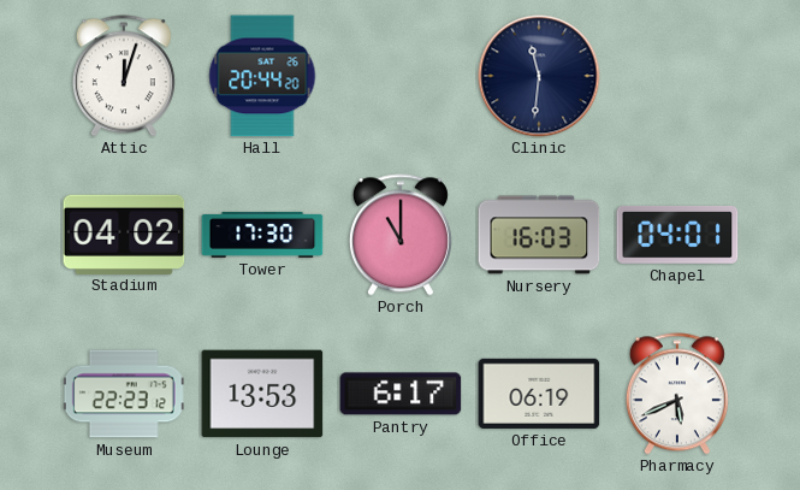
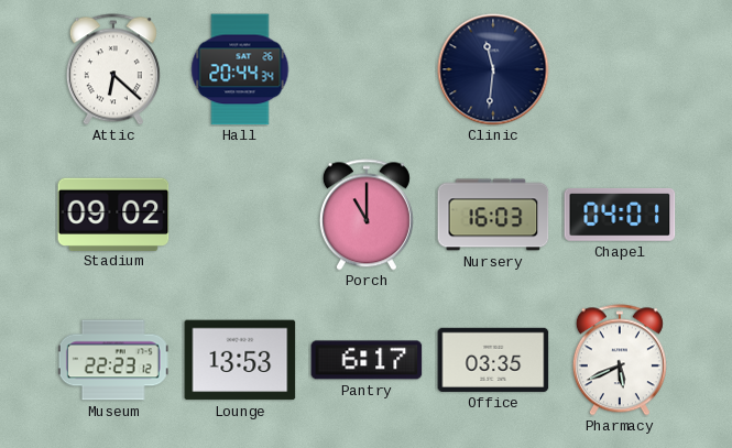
Attic: 12:03 -> 6:22
Hall: 20:44:20 -> 20:44:34
Stadium: 04:02 -> 09:02
Tower: 17:30 -> none
Office: 06:19 -> 03:35
